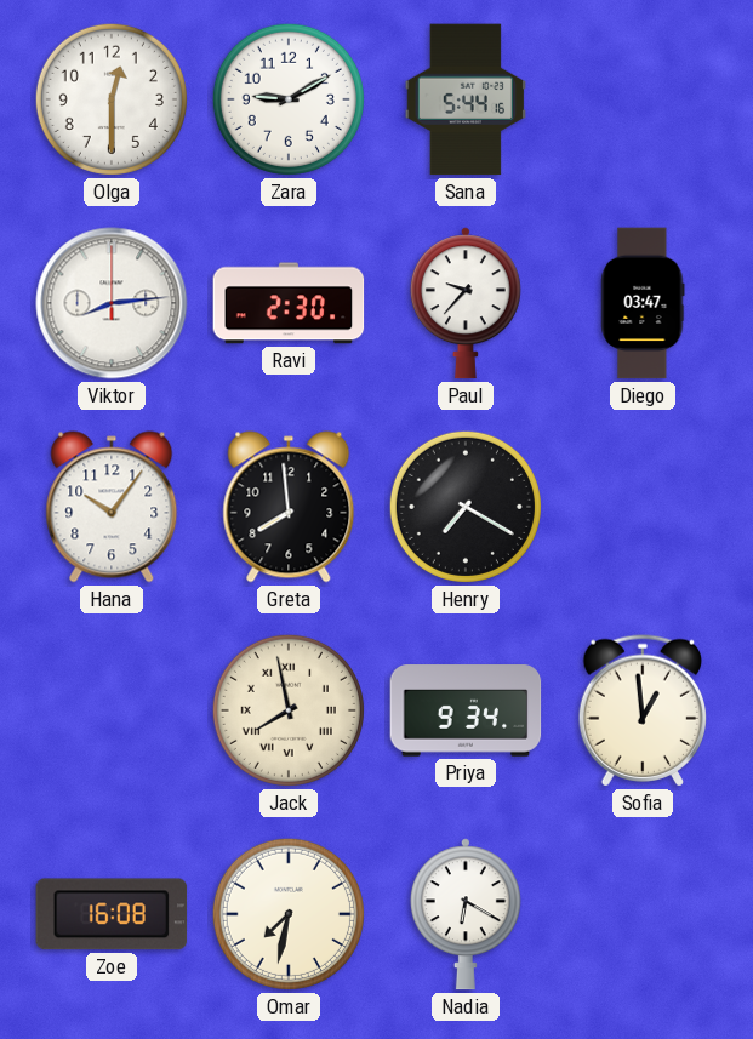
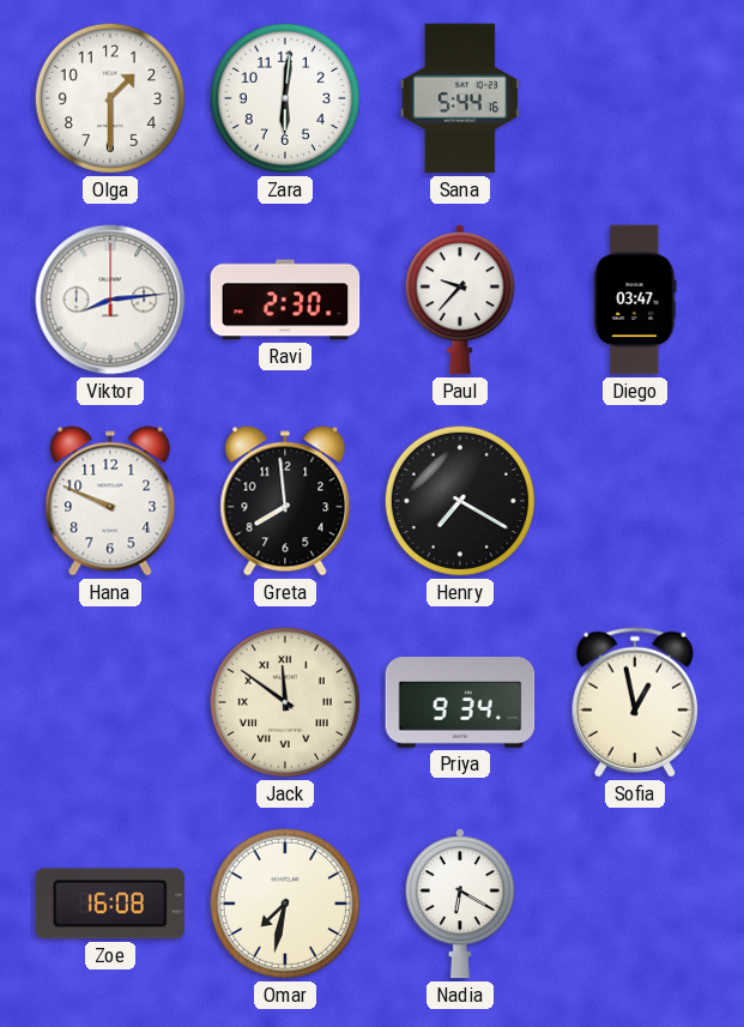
Olga: 12:30 -> 1:30
Zara: 9:10 -> 6:01
Hana: 10:06 -> 9:49
Jack: 7:58 -> 11:51
Sofia: 12:59 -> 12:58
